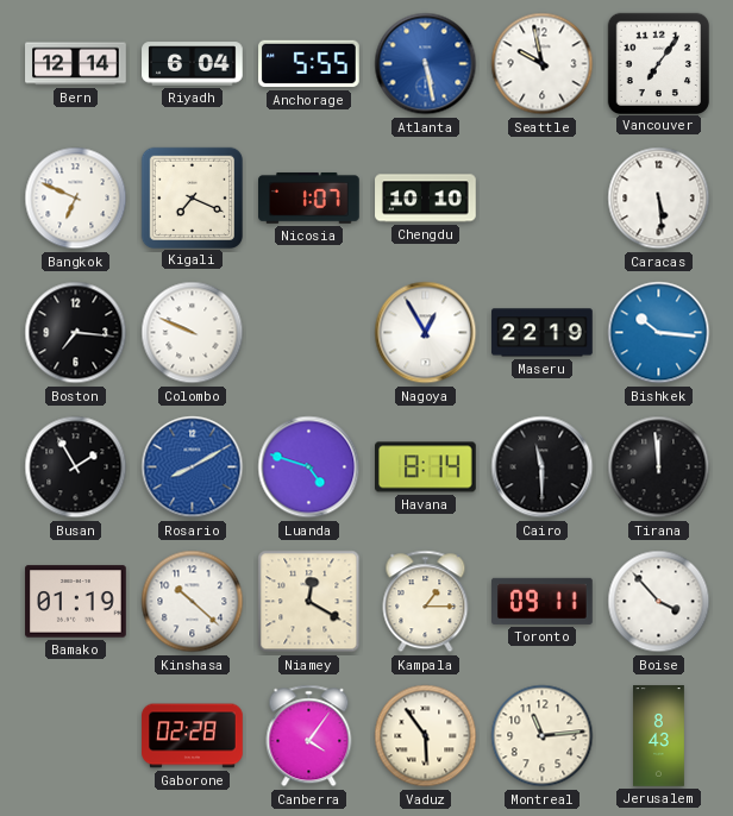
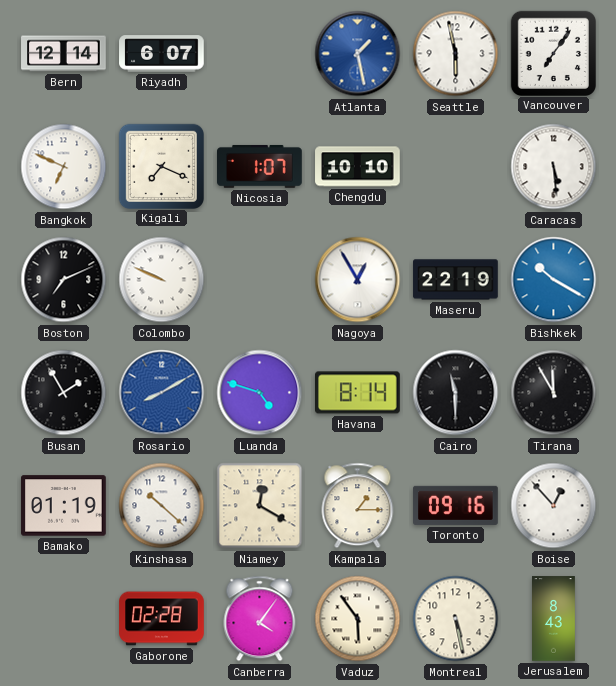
Riyadh: 6:04 -> 6:07
Anchorage: 5:55 -> none
Atlanta: 5:28 -> 1:28
Seattle: 9:58 -> 5:58
Boston: 7:16 -> 7:11
Bishkek: 10:16 -> 10:20
Tirana: 11:59 -> 11:55
Toronto: 09:11 -> 09:16
Boise: 3:53 -> 12:53
Montreal: 11:14 -> 5:28
